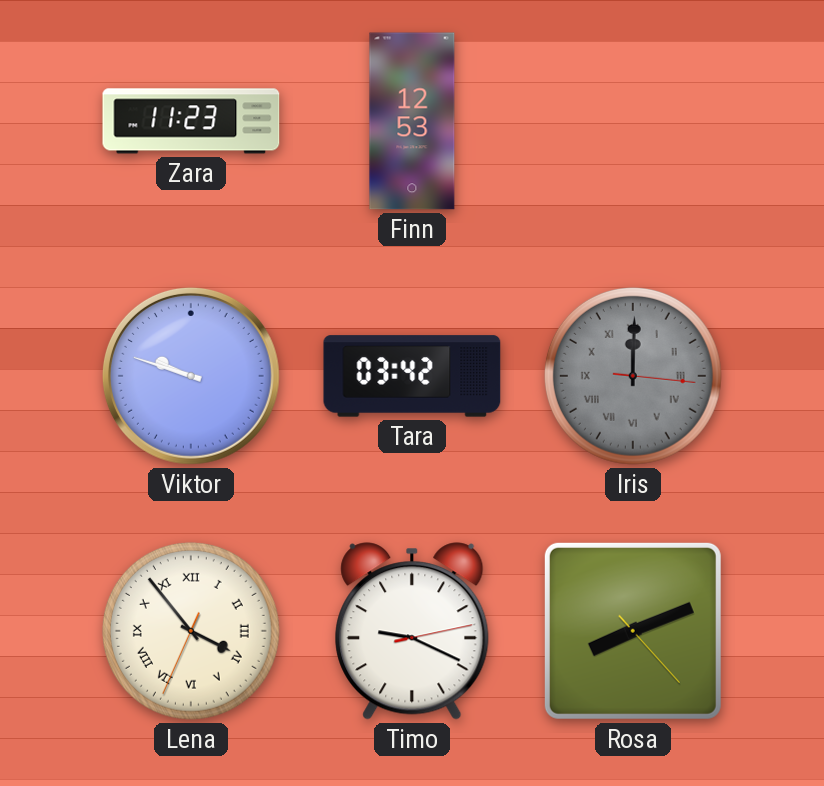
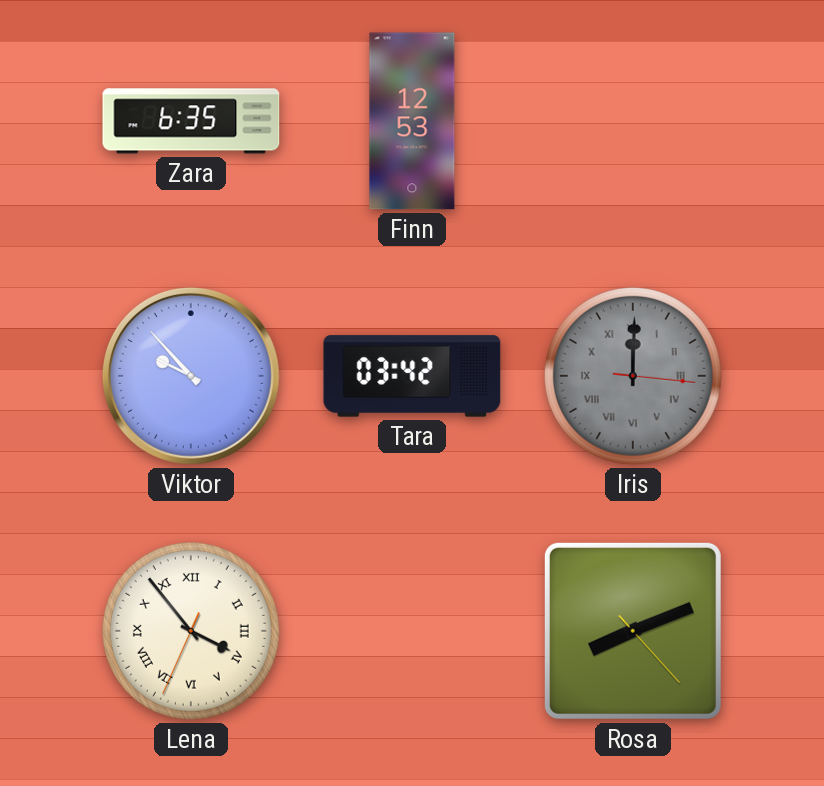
Zara: 11:23 -> 6:35
Viktor: 9:48 -> 9:53
Timo: 9:19 -> none
